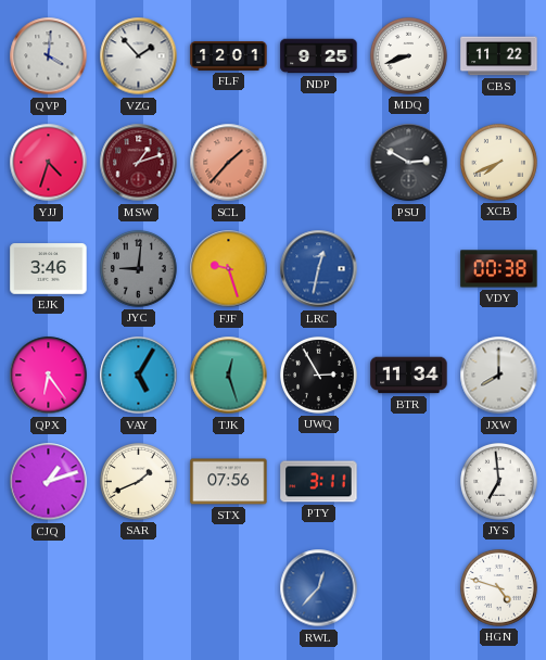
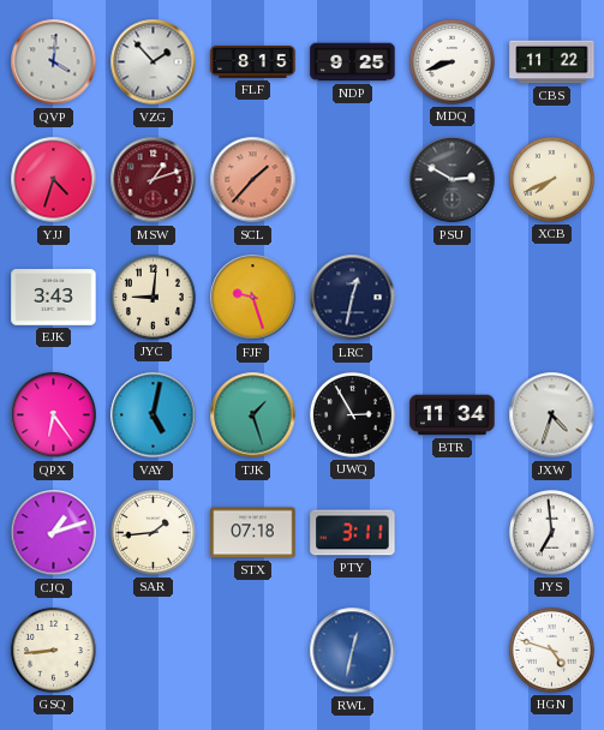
FLF: 12:01 -> 8:15
EJK: 3:46 -> 3:43
JYC dial: grey -> cream
LRC dial: blue -> navy
VDY: 00:38 -> none
VAY: 5:05 -> 5:02
TJK: 12:27 -> 1:27
JXW: 8:00 -> 4:33
SAR: 1:41 -> 1:44
STX: 07:56 -> 07:18
GSQ: none -> 8:44
RWL: 12:37 -> 12:32
